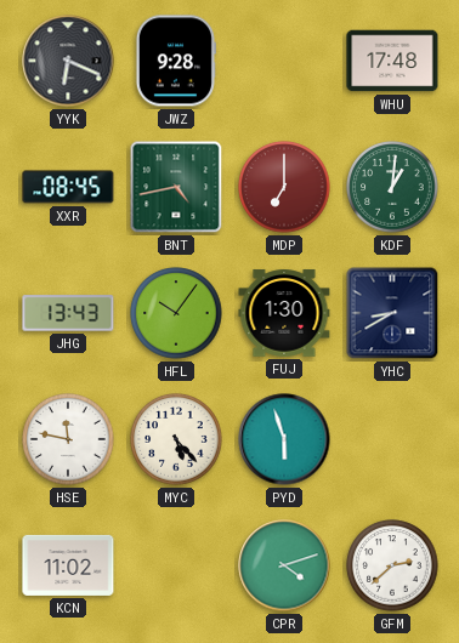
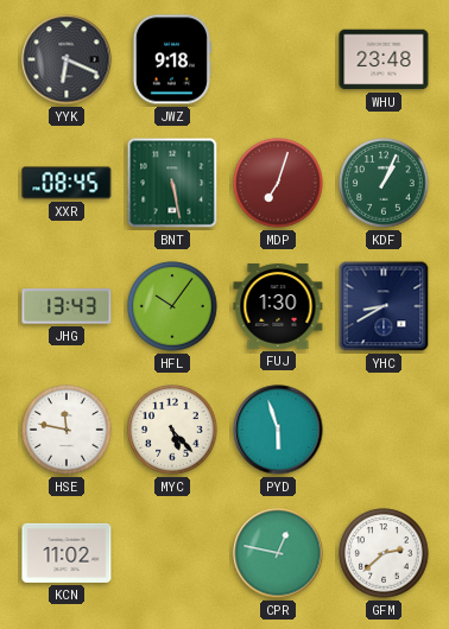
JWZ: 9:28 -> 9:18
WHU: 17:48 -> 23:48
BNT: 4:43 -> 5:28
MDP: 7:00 -> 7:03
KDF: 1:01 -> 1:04
CPR: 4:12 -> 12:47
